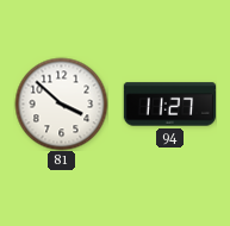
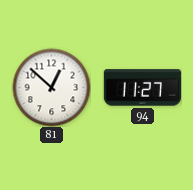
81: 3:52 -> 12:52
